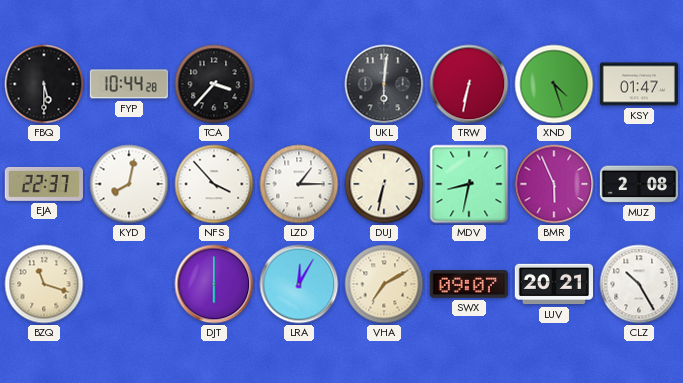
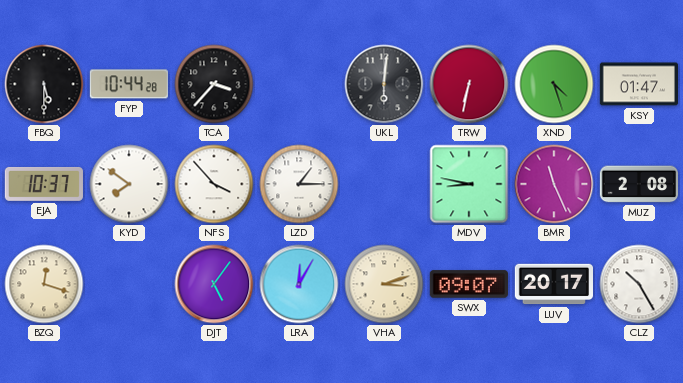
EJA: 22:37 -> 10:37
KYD: 8:02 -> 7:51
DUJ: 6:32 -> none
MDV: 8:32 -> 8:47
BMR: 5:56 -> 11:26
BZQ: 11:18 -> 12:18
DJT: 6:00 -> 5:06
VHA: 7:10 -> 3:12
LUV: 20:21 -> 20:17
